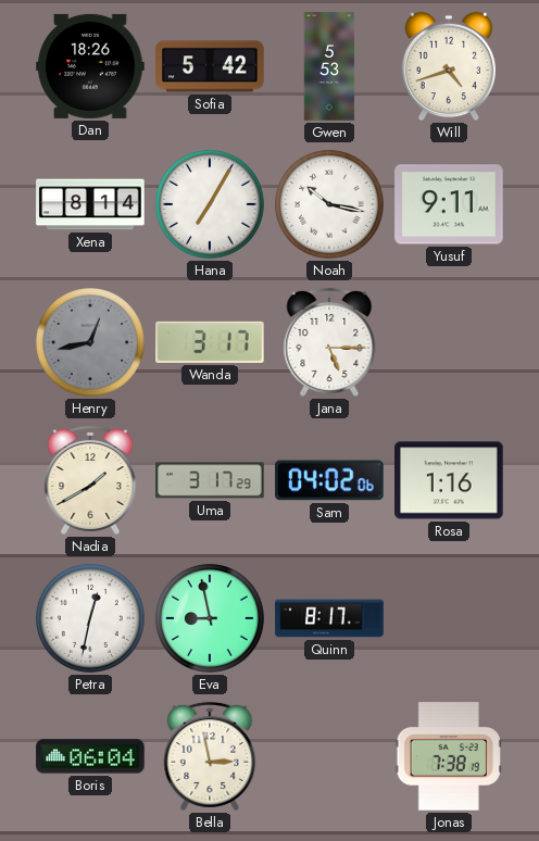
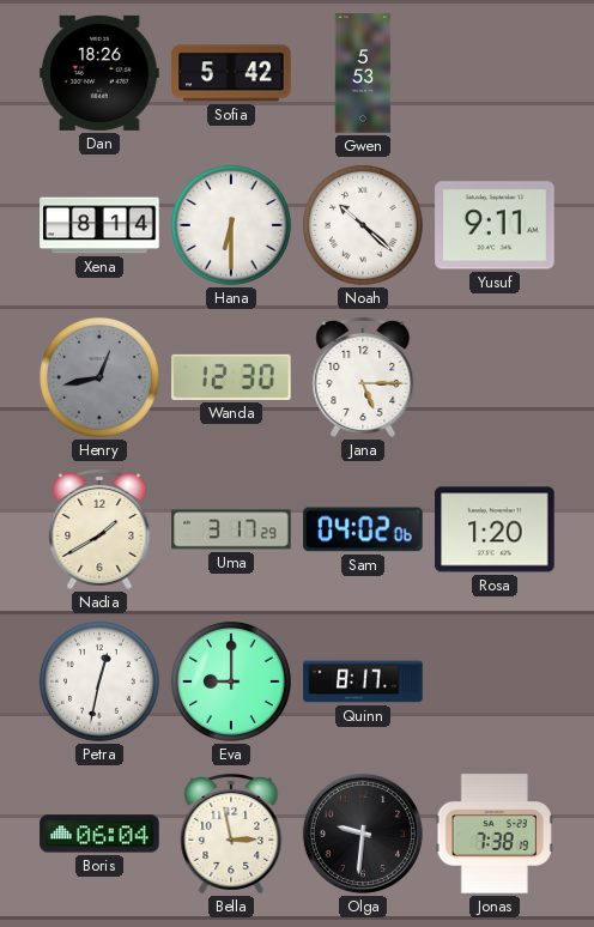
Will: 4:42 -> none
Hana: 7:05 -> 6:30
Noah: 10:17 -> 10:22
Wanda: 3:17 -> 12:30
Rosa: 1:16 -> 1:20
Eva: 8:58 -> 9:00
Olga: none -> 9:31
